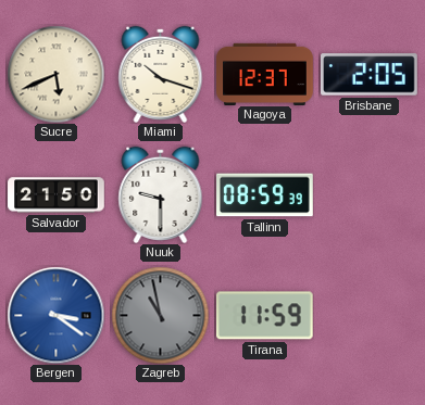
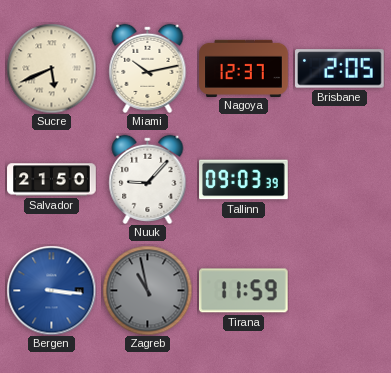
Miami: 10:18 -> 10:13
Nuuk: 9:30 -> 9:07
Tallinn: 08:59 -> 09:03
Bergen: 3:21 -> 3:16
